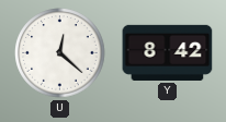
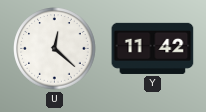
Y: 8:42 -> 11:42
